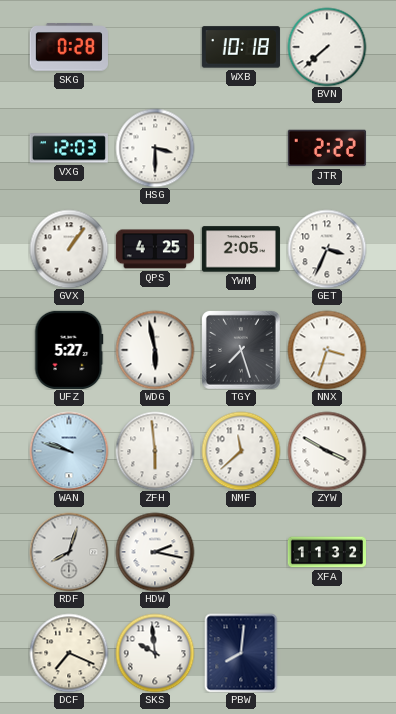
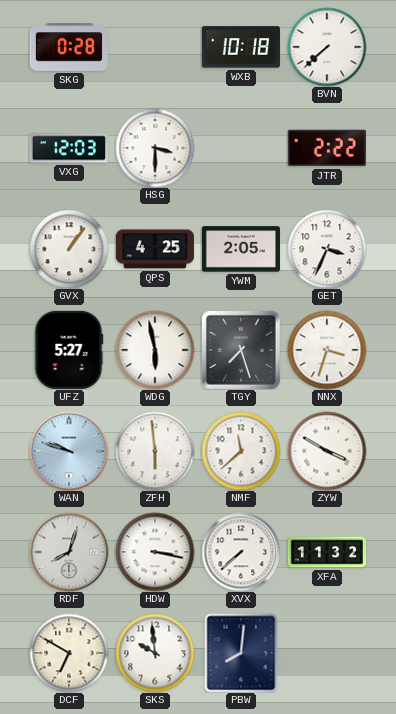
HDW: 2:17 -> 3:17
XVX: none -> 7:38
DCF: 7:19 -> 6:50
